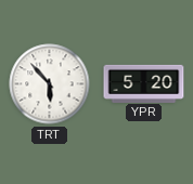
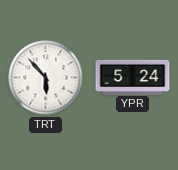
YPR: 5:20 -> 5:24
